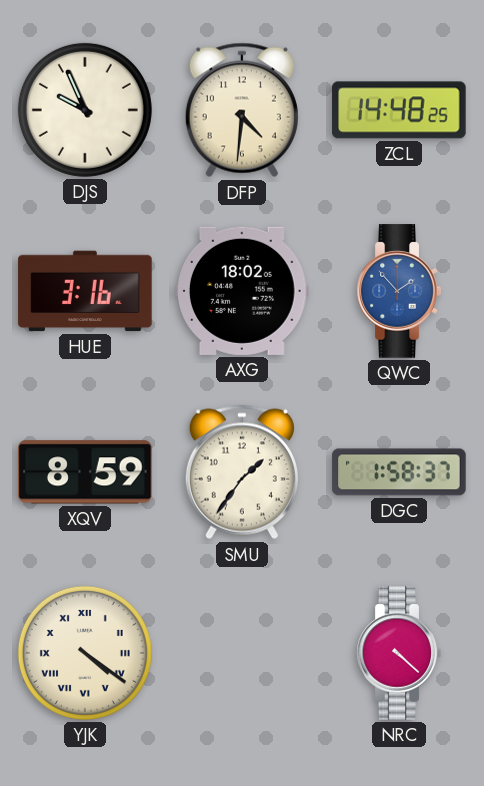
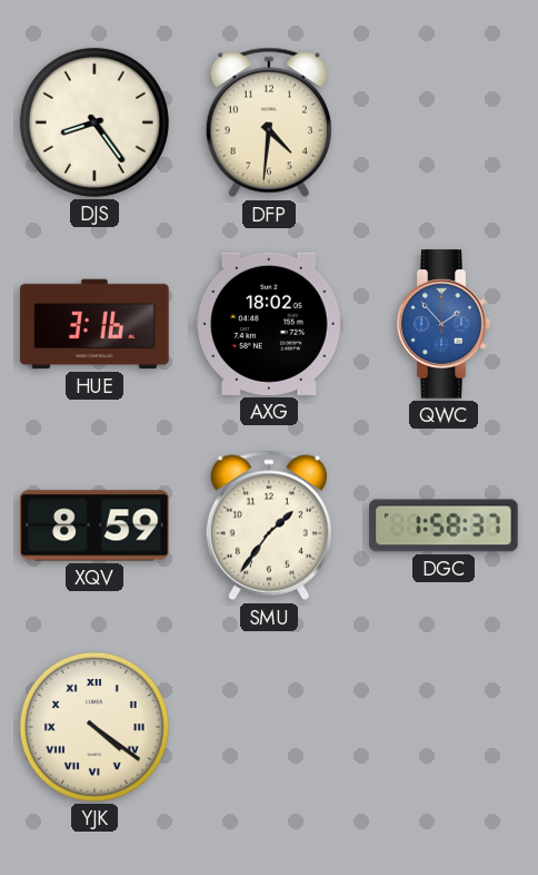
DJS: 9:56 -> 8:24
ZCL: 14:48 -> none
NRC: 4:22 -> none
